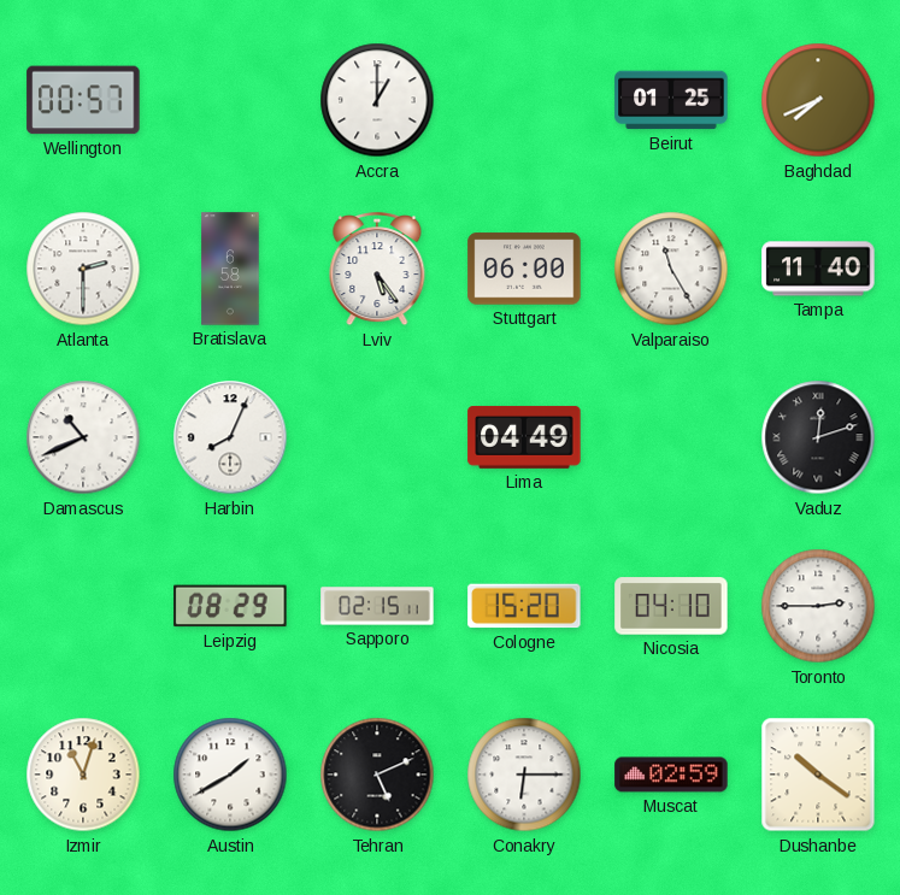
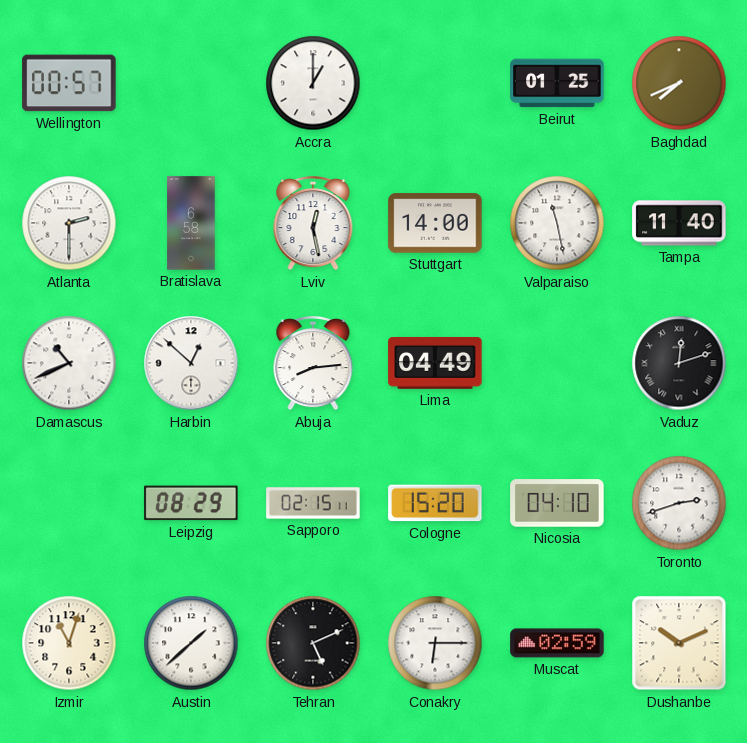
Lviv: 5:24 -> 12:28
Stuttgart: 06:00 -> 14:00
Valparaiso: 11:25 -> 11:28
Harbin: 8:04 -> 12:52
Abuja: none -> 8:14
Toronto: 2:45 -> 2:42
Austin: 1:40 -> 1:38
Dushanbe: 10:21 -> 10:11
